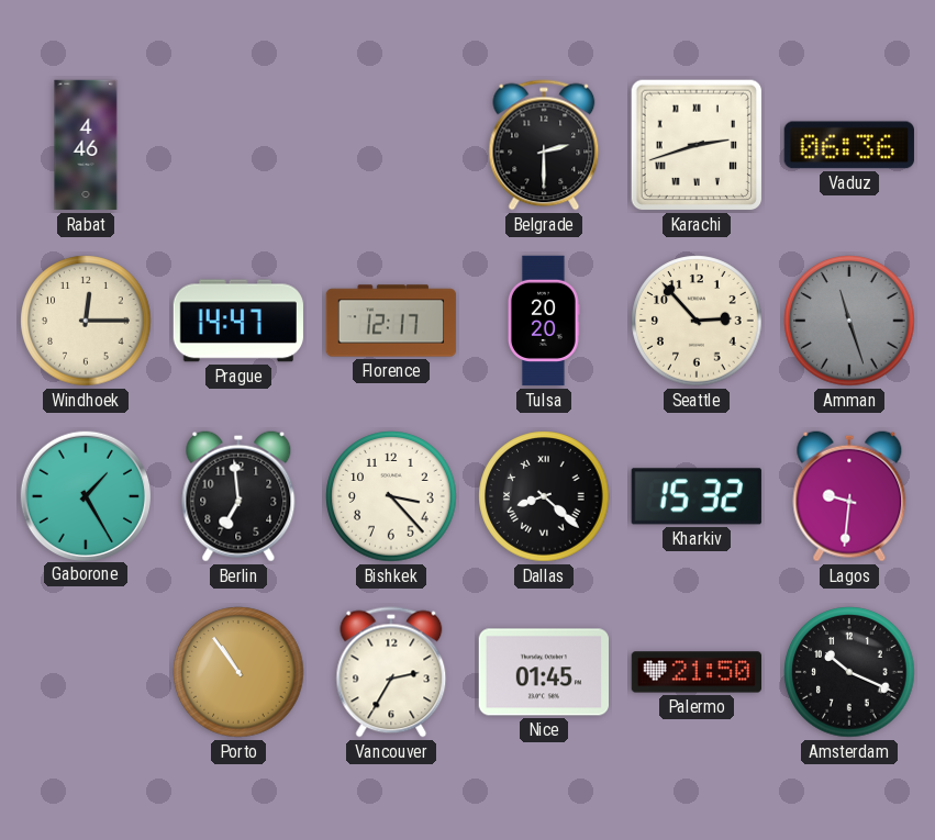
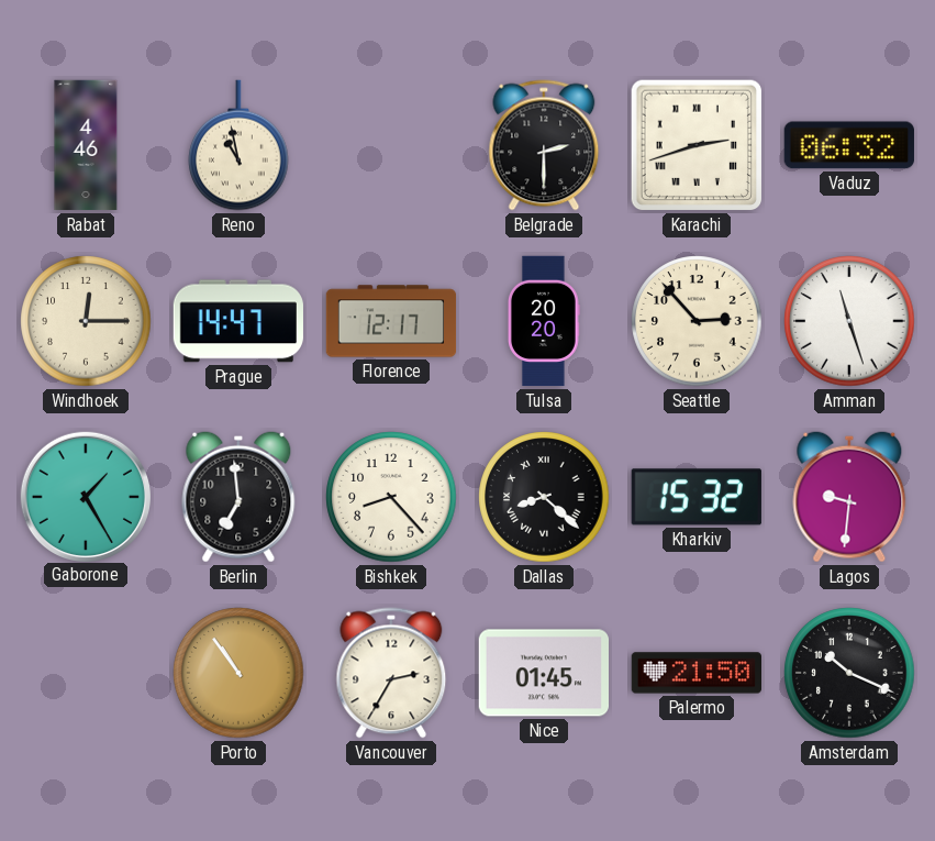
Reno: none -> 10:58
Vaduz: 06:36 -> 06:32
Amman dial: grey -> white
Bishkek: 3:23 -> 8:23
